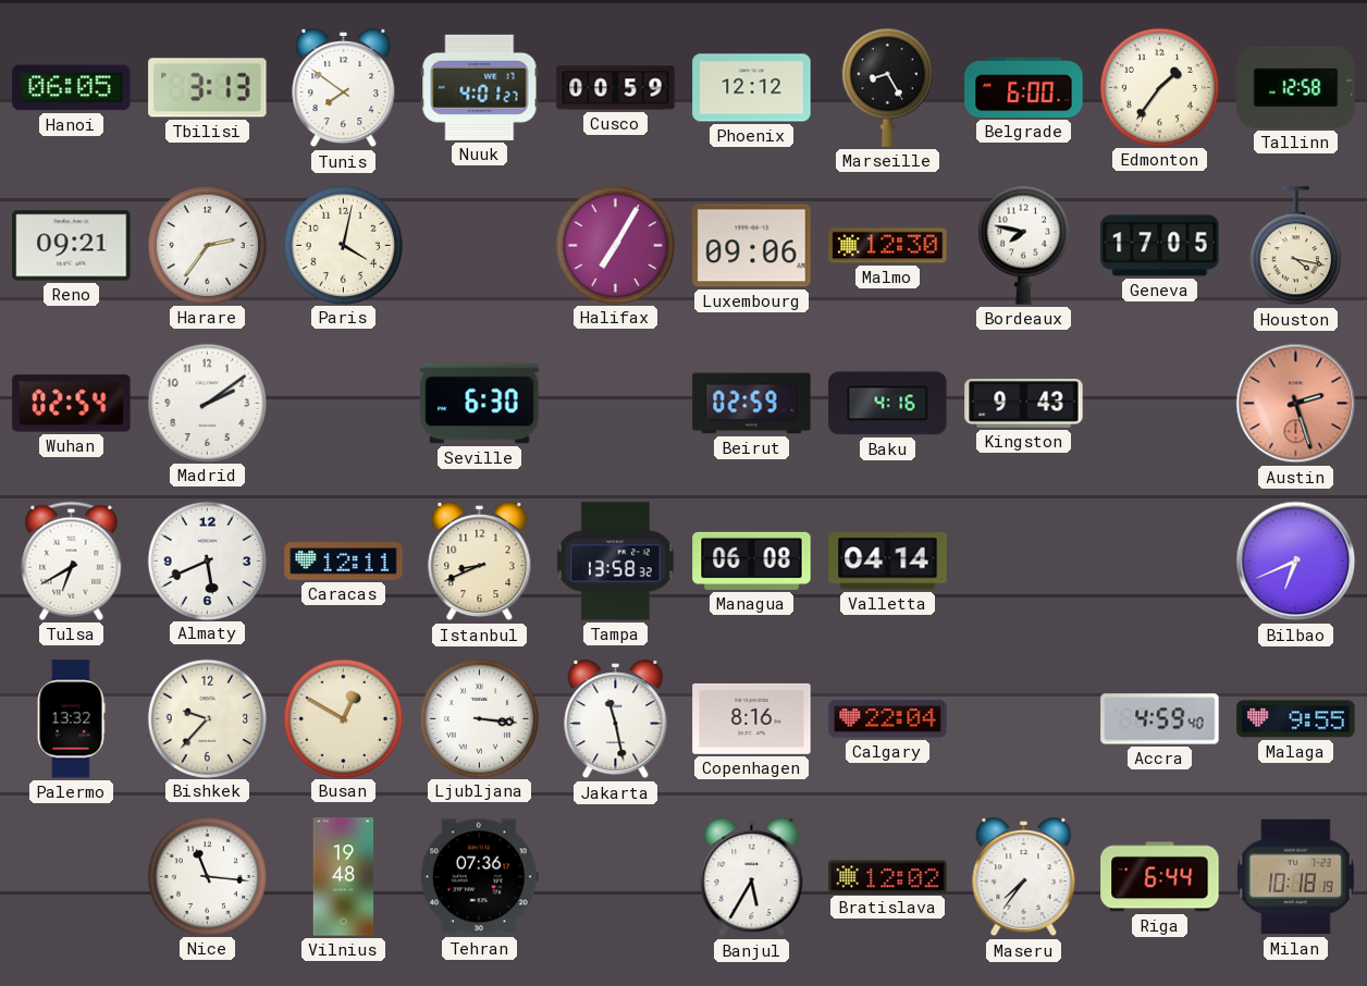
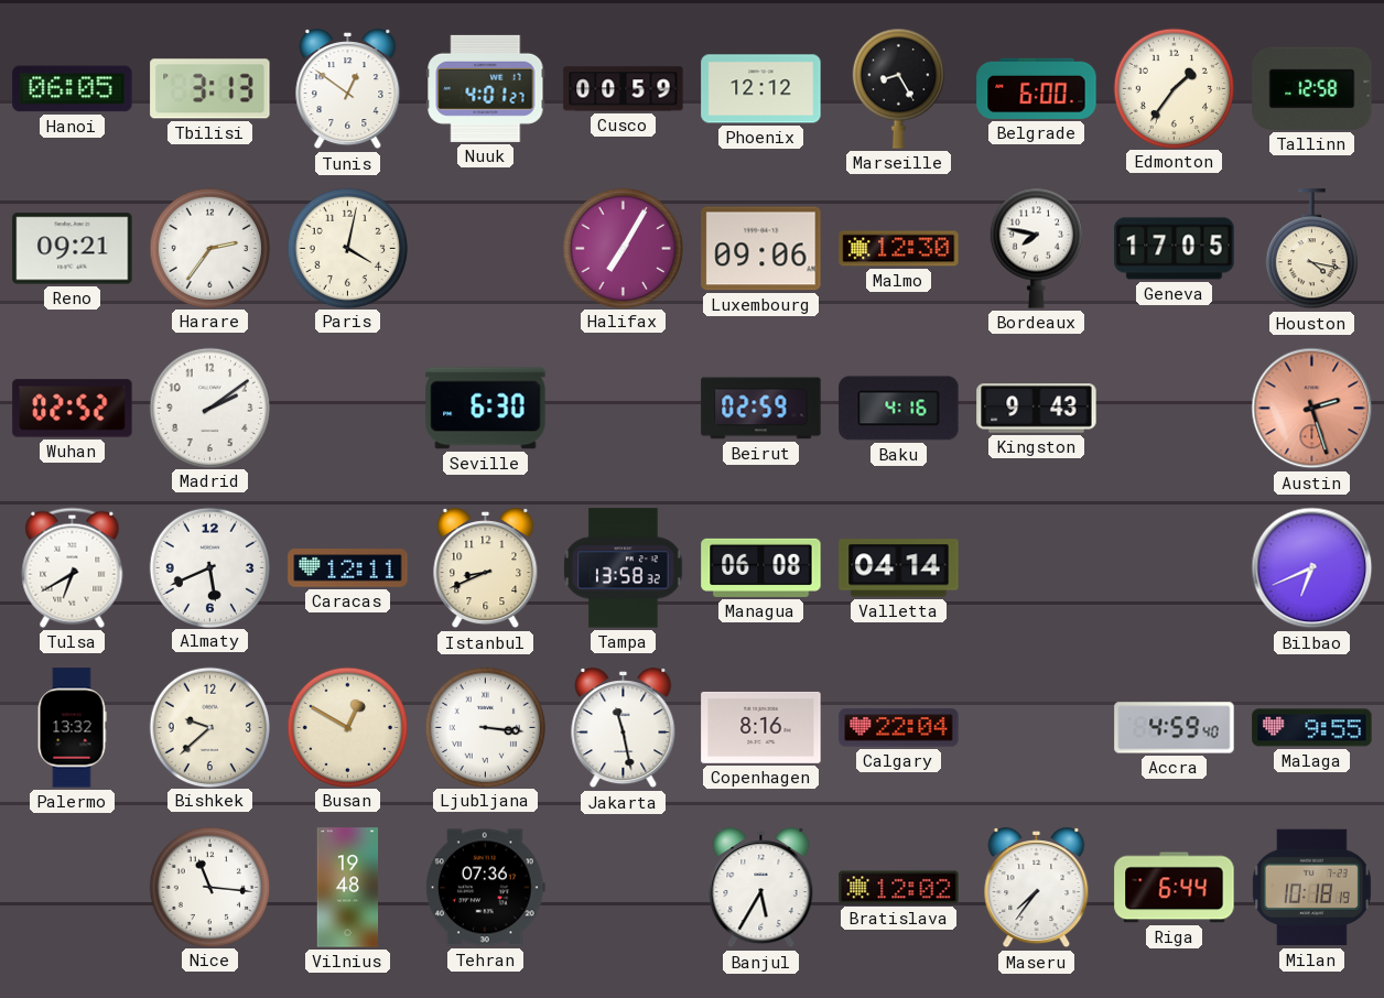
Tunis: 7:51 -> 12:51
Wuhan: 02:54 -> 02:52
Bishkek: 9:37 -> 9:38
